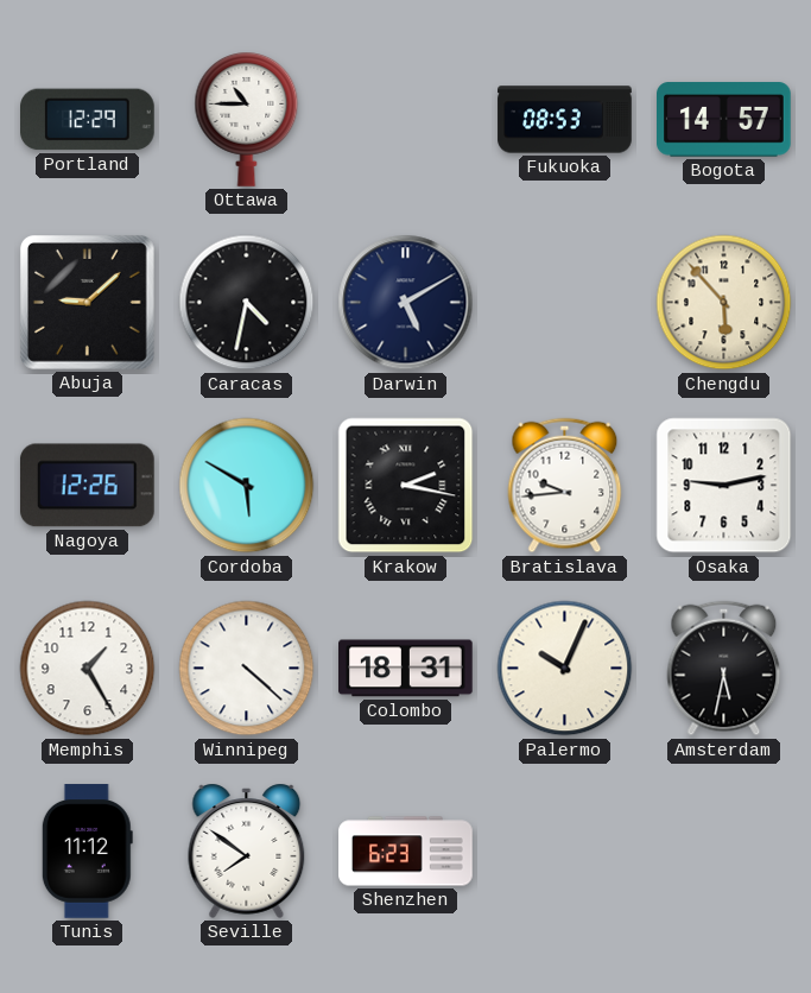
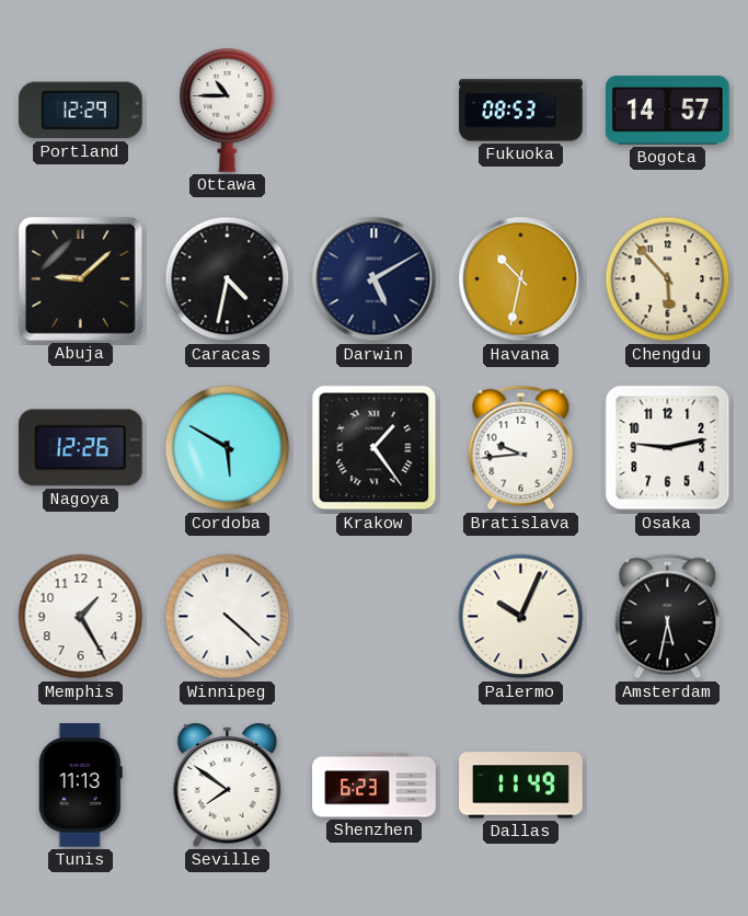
Havana: none -> 10:32
Krakow: 2:17 -> 1:24
Colombo: 18:31 -> none
Tunis: 11:12 -> 11:13
Dallas: none -> 11:49
